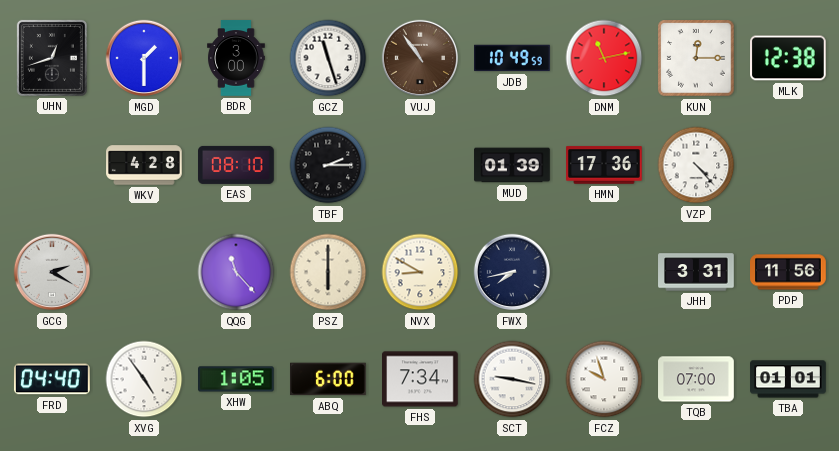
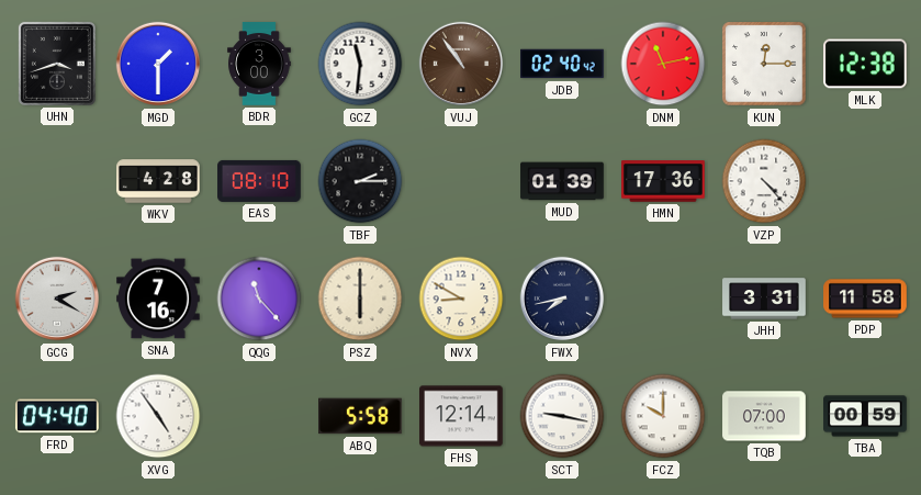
UHN: 12:42 -> 3:42
GCZ: 11:27 -> 11:31
JDB: 10:49 -> 02:40
SNA: none -> 7:16
PDP: 11:56 -> 11:58
XHW: 1:05 -> none
ABQ: 6:00 -> 5:58
FHS: 7:34 -> 12:14
FCZ: 9:57 -> 10:00
TBA: 01:01 -> 00:59
